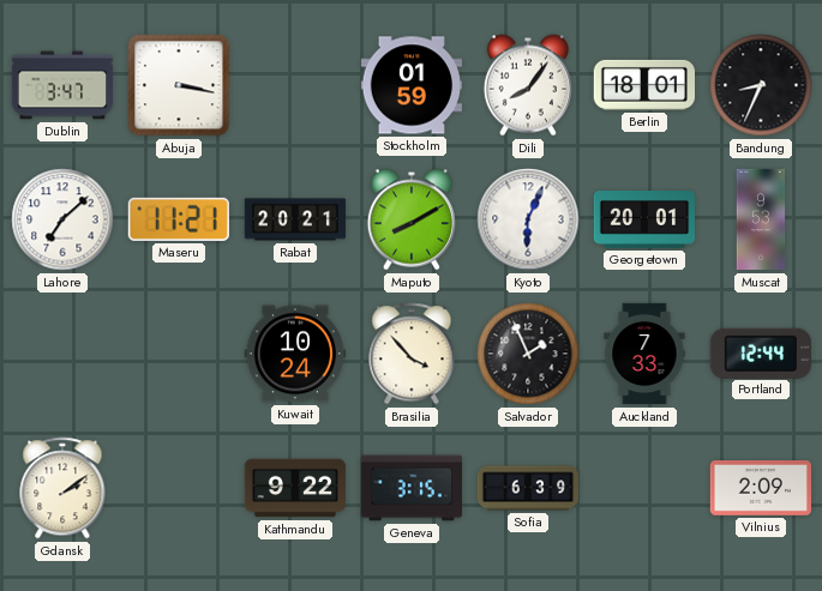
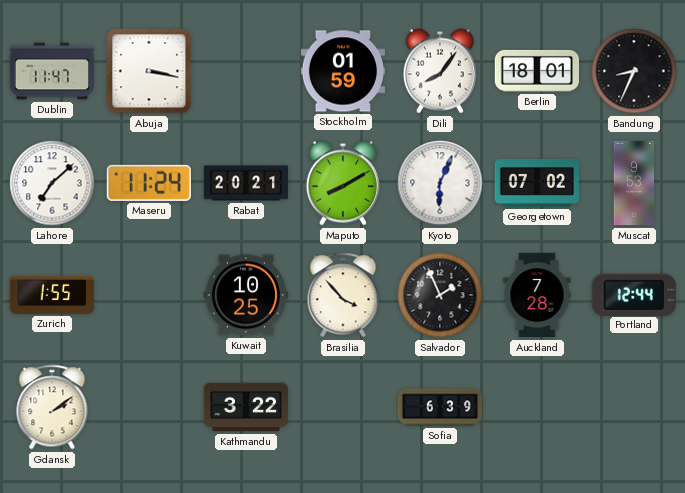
Dublin: 3:47 -> 11:47
Maseru: 11:21 -> 11:24
Georgetown: 20:01 -> 07:02
Zurich: none -> 1:55
Kuwait: 10:24 -> 10:25
Auckland: 7:33 -> 7:28
Kathmandu: 9:22 -> 3:22
Geneva: 3:15 -> none
Vilnius: 2:09 -> none
